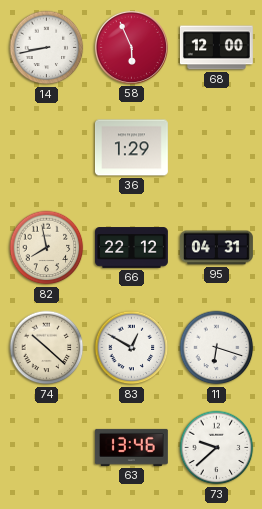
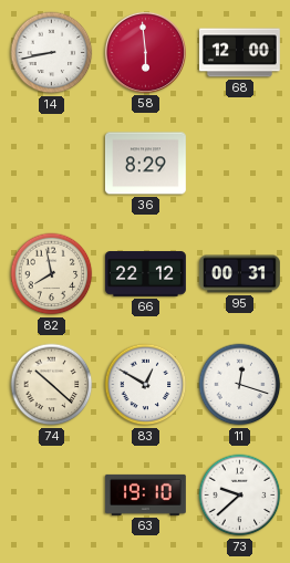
58: 5:56 -> 5:59
36: 1:29 -> 8:29
95: 04:31 -> 00:31
11: 6:18 -> 12:18
63: 13:46 -> 19:10
